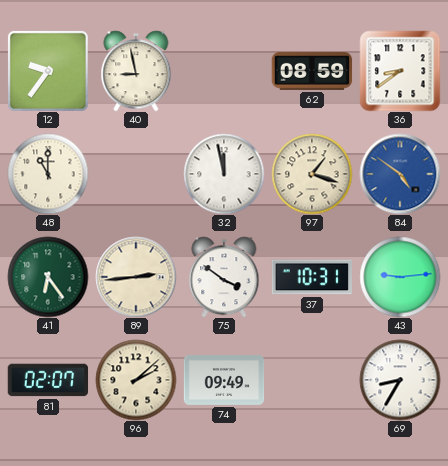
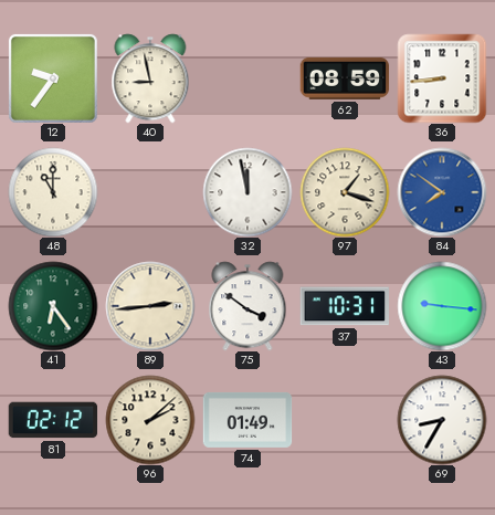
36: 8:39 -> 8:44
84: 4:51 -> 7:51
43: 9:14 -> 9:16
81: 02:07 -> 02:12
74: 09:49 -> 01:49
